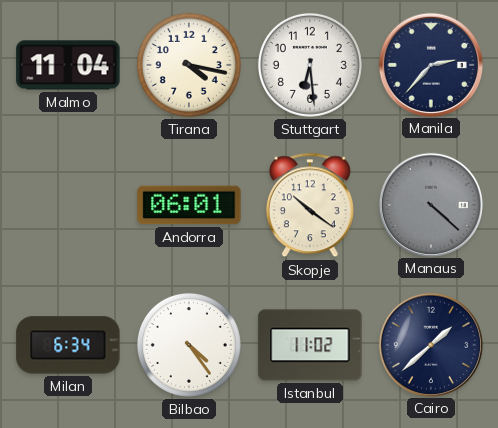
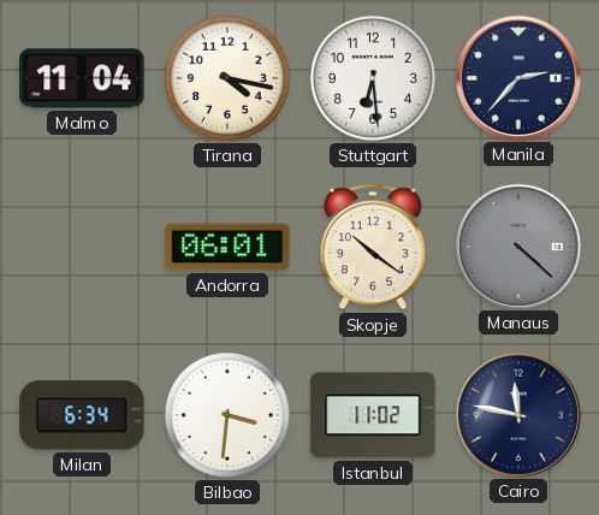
Bilbao: 4:24 -> 3:31
Cairo: 1:38 -> 11:47
